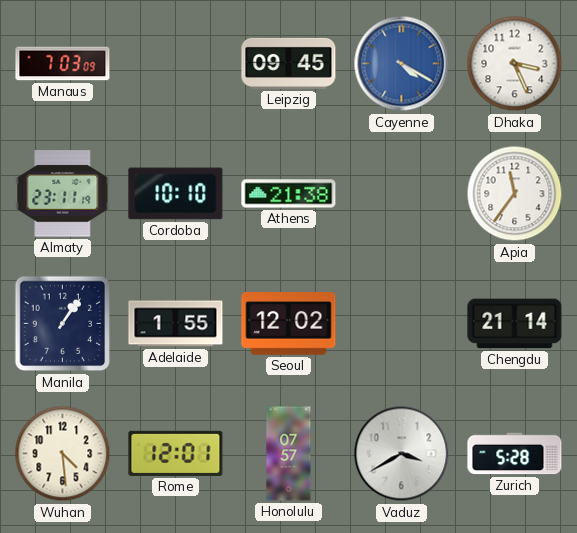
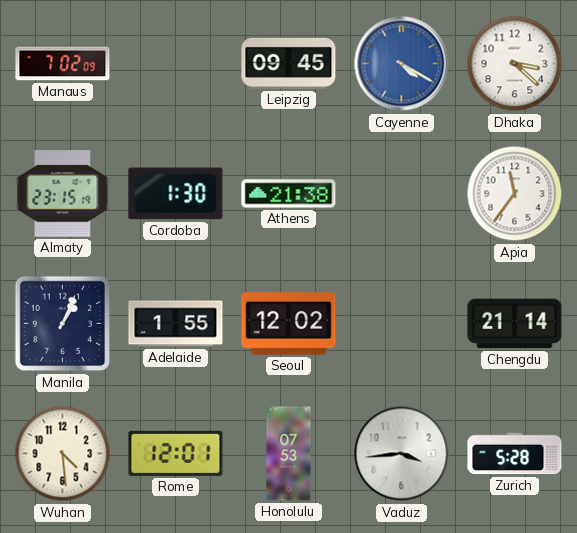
Manaus: 7:03 -> 7:02
Dhaka: 3:26 -> 3:22
Almaty: 23:11 -> 23:15
Cordoba: 10:10 -> 1:30
Manila: 1:06 -> 1:04
Honolulu: 07:57 -> 07:53
Vaduz: 3:40 -> 3:44
